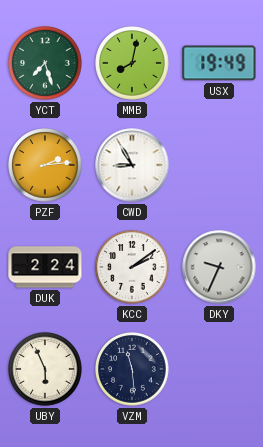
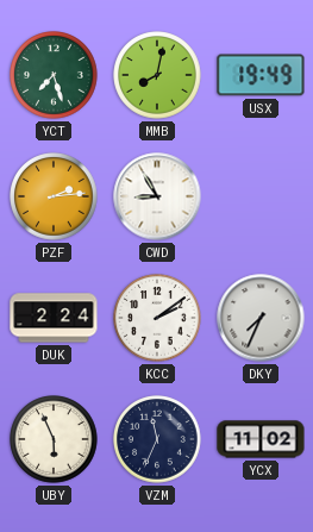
DKY: 9:34 -> 7:34
VZM: 11:29 -> 11:34
YCX: none -> 11:02
